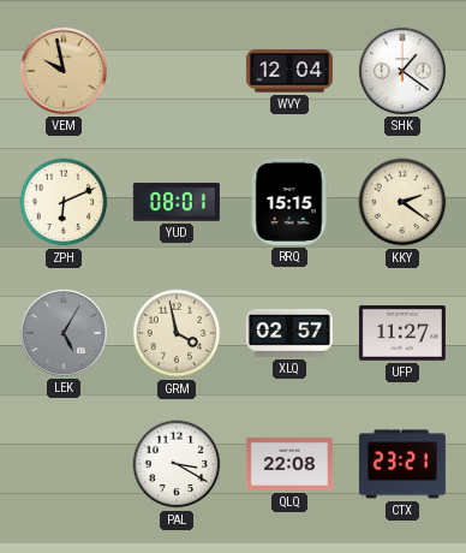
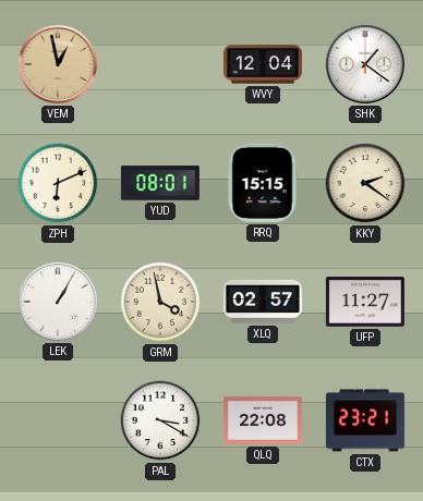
VEM: 9:58 -> 12:58
LEK: 5:05 -> 1:05
LEK dial: grey -> white
